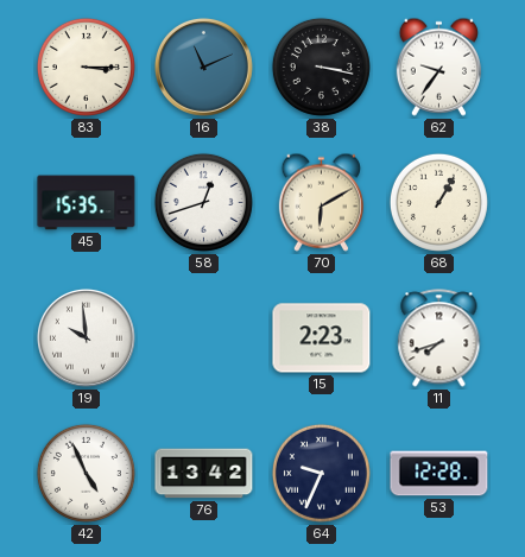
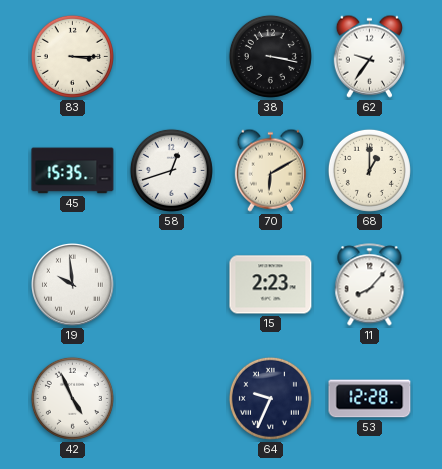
16: 11:11 -> none
68: 1:05 -> 1:00
11: 7:42 -> 8:07
76: 13:42 -> none
